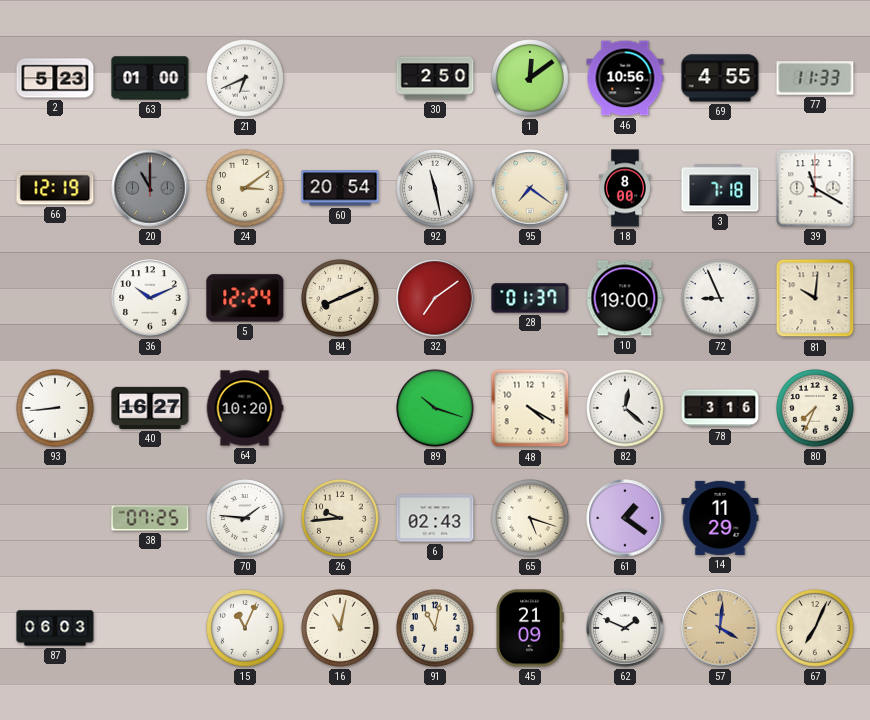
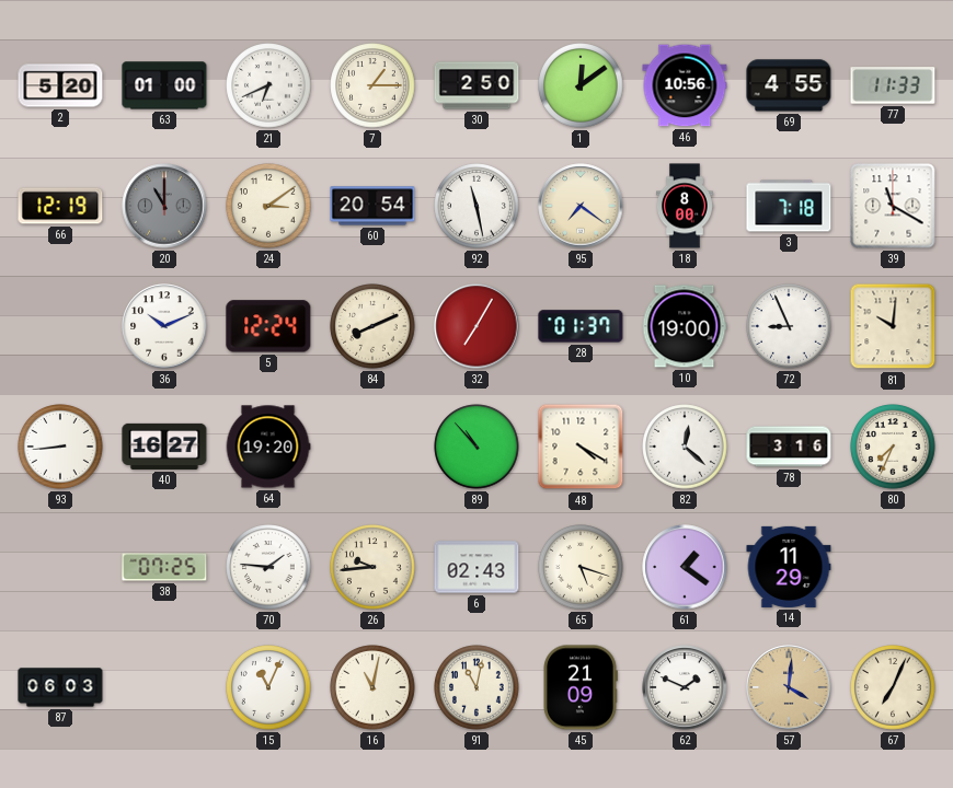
2: 5:23 -> 5:20
7: none -> 1:15
32: 7:09 -> 7:05
64: 10:20 -> 19:20
89: 10:18 -> 10:53
